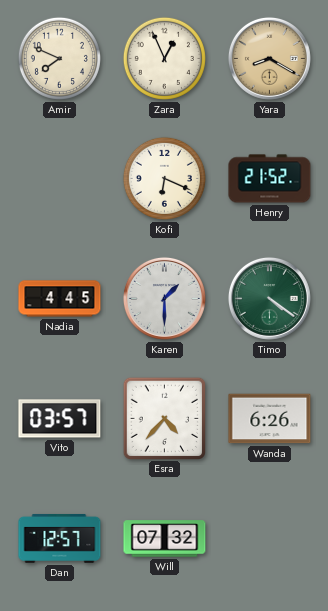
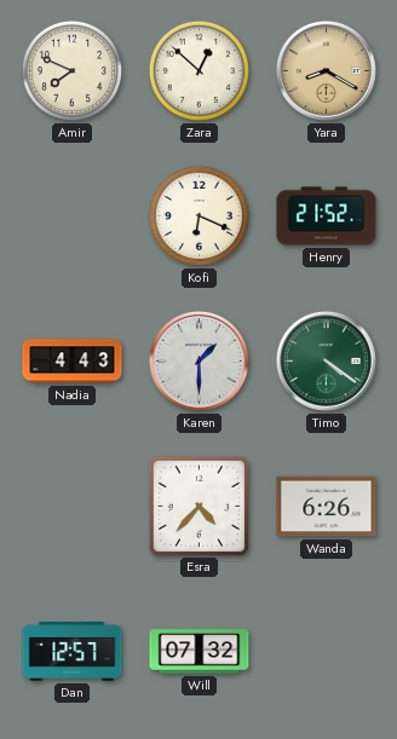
Zara: 12:56 -> 12:52
Nadia: 4:45 -> 4:43
Vito: 03:57 -> none
